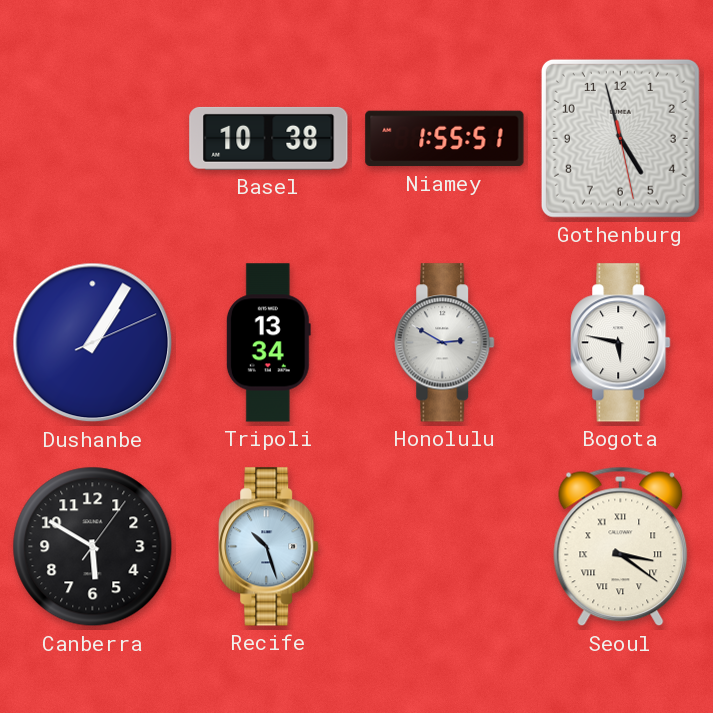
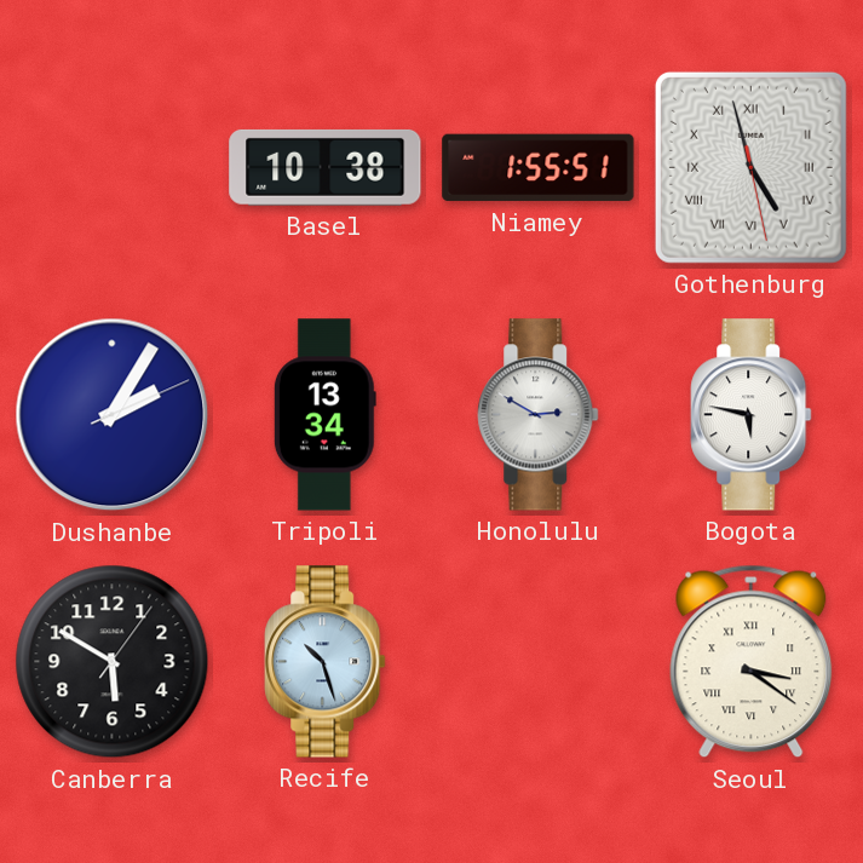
Gothenburg numerals: Arabic -> Roman
Dushanbe: 1:05 -> 2:05
